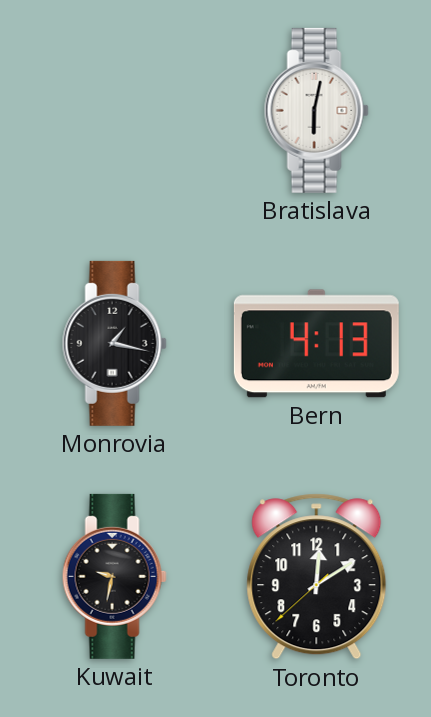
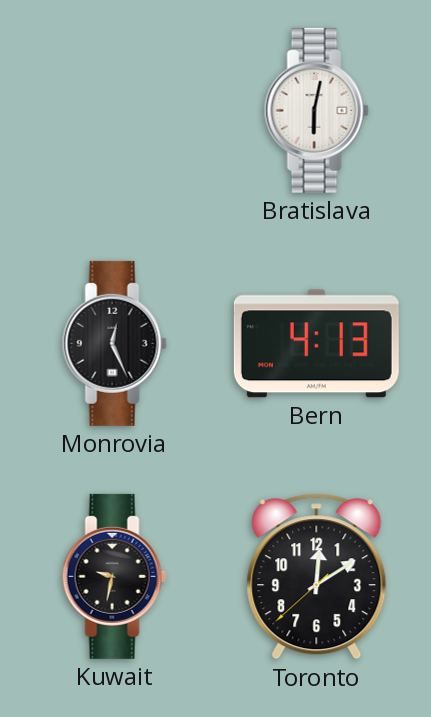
Monrovia: 1:17 -> 12:26
